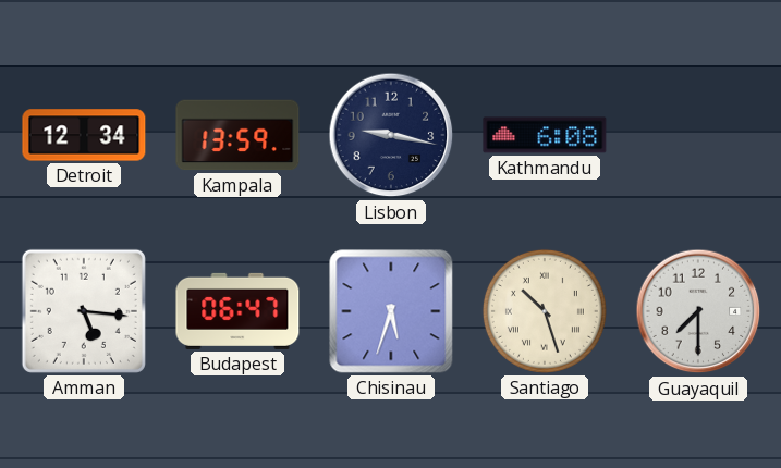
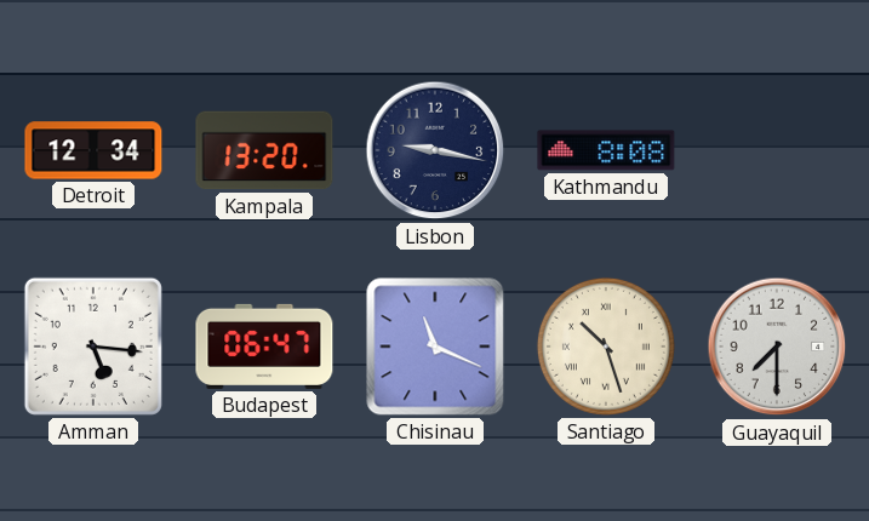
Kampala: 13:59 -> 13:20
Kathmandu: 6:08 -> 8:08
Chisinau: 5:33 -> 11:19
